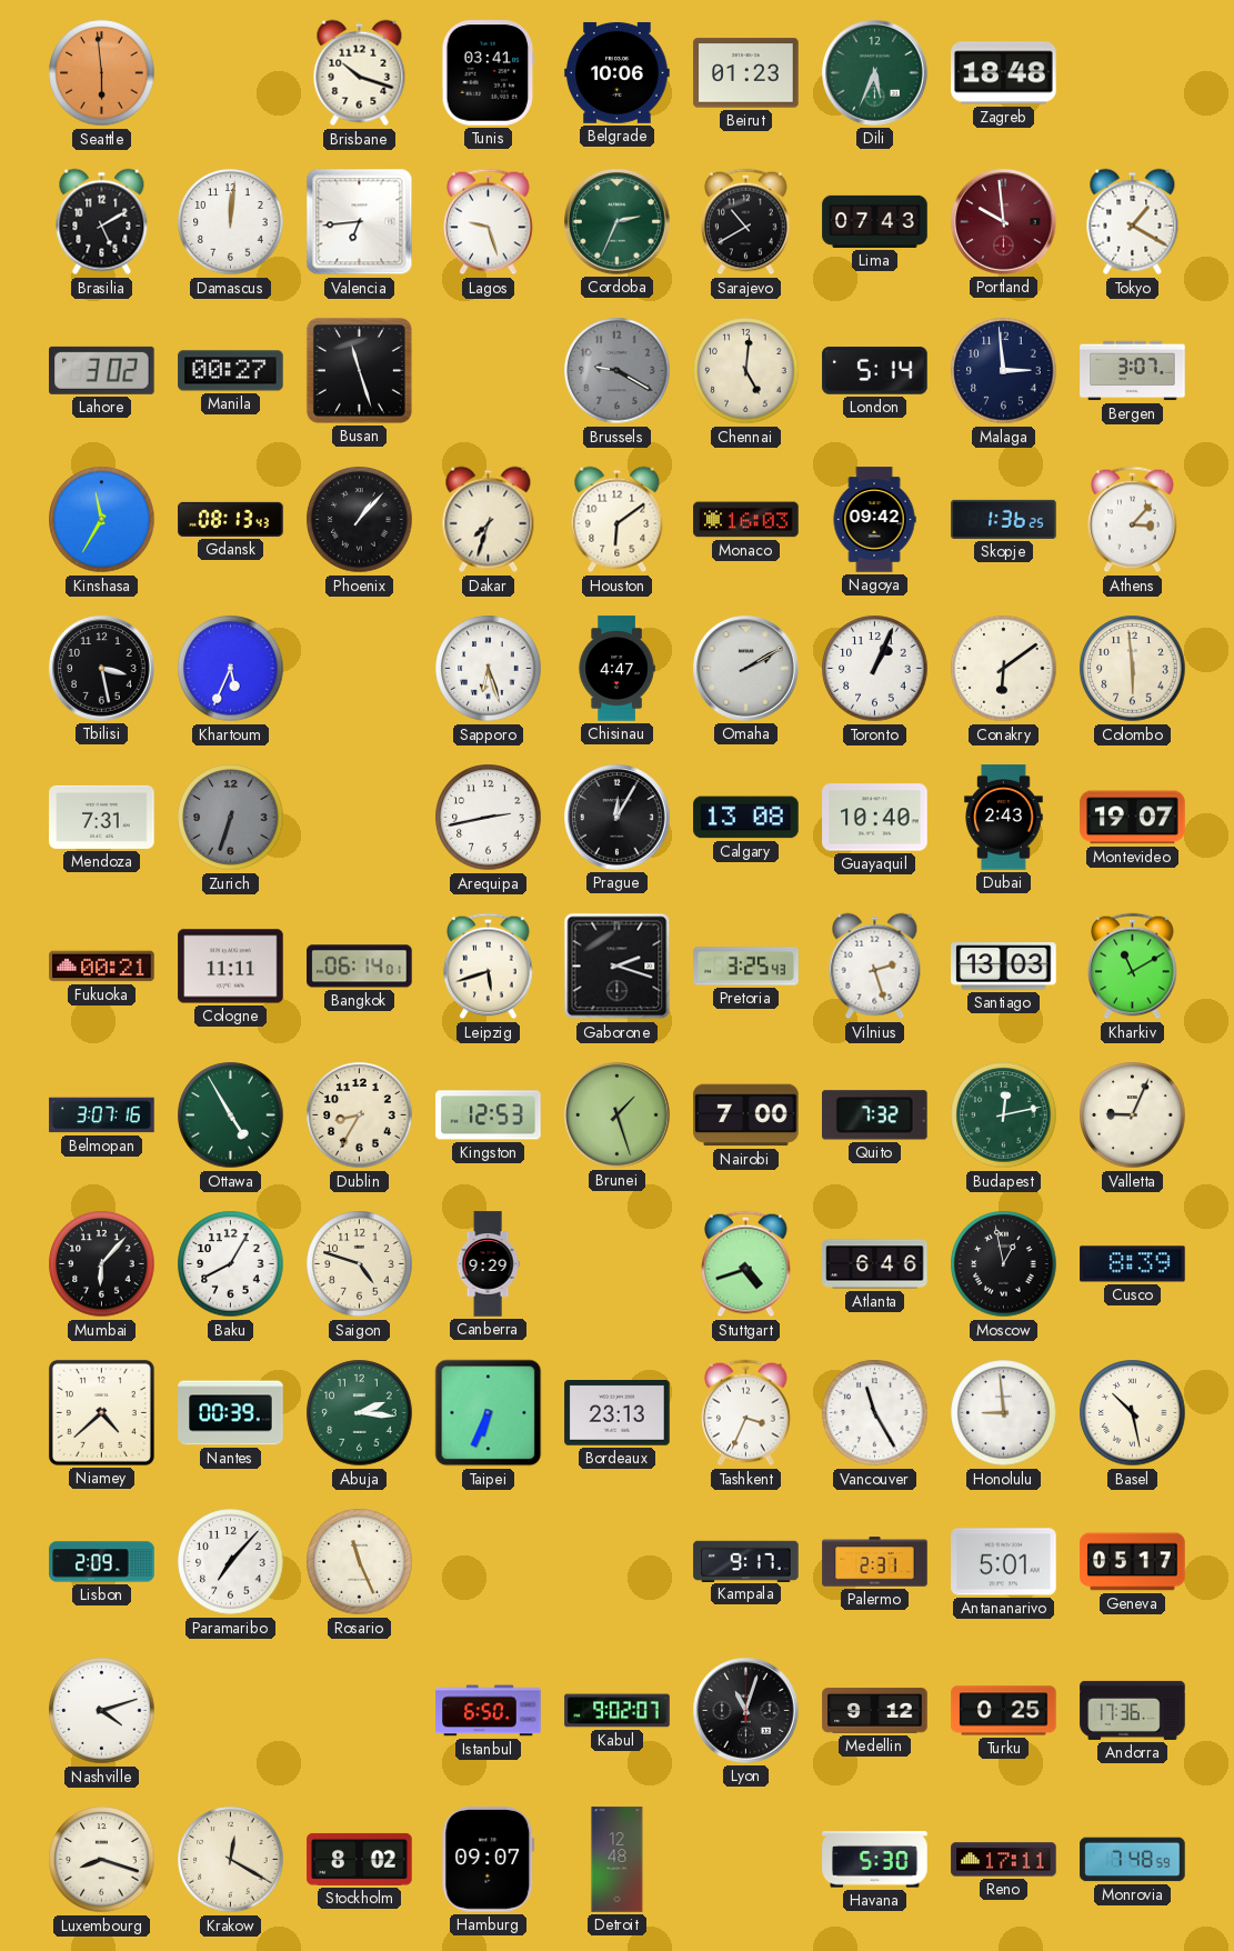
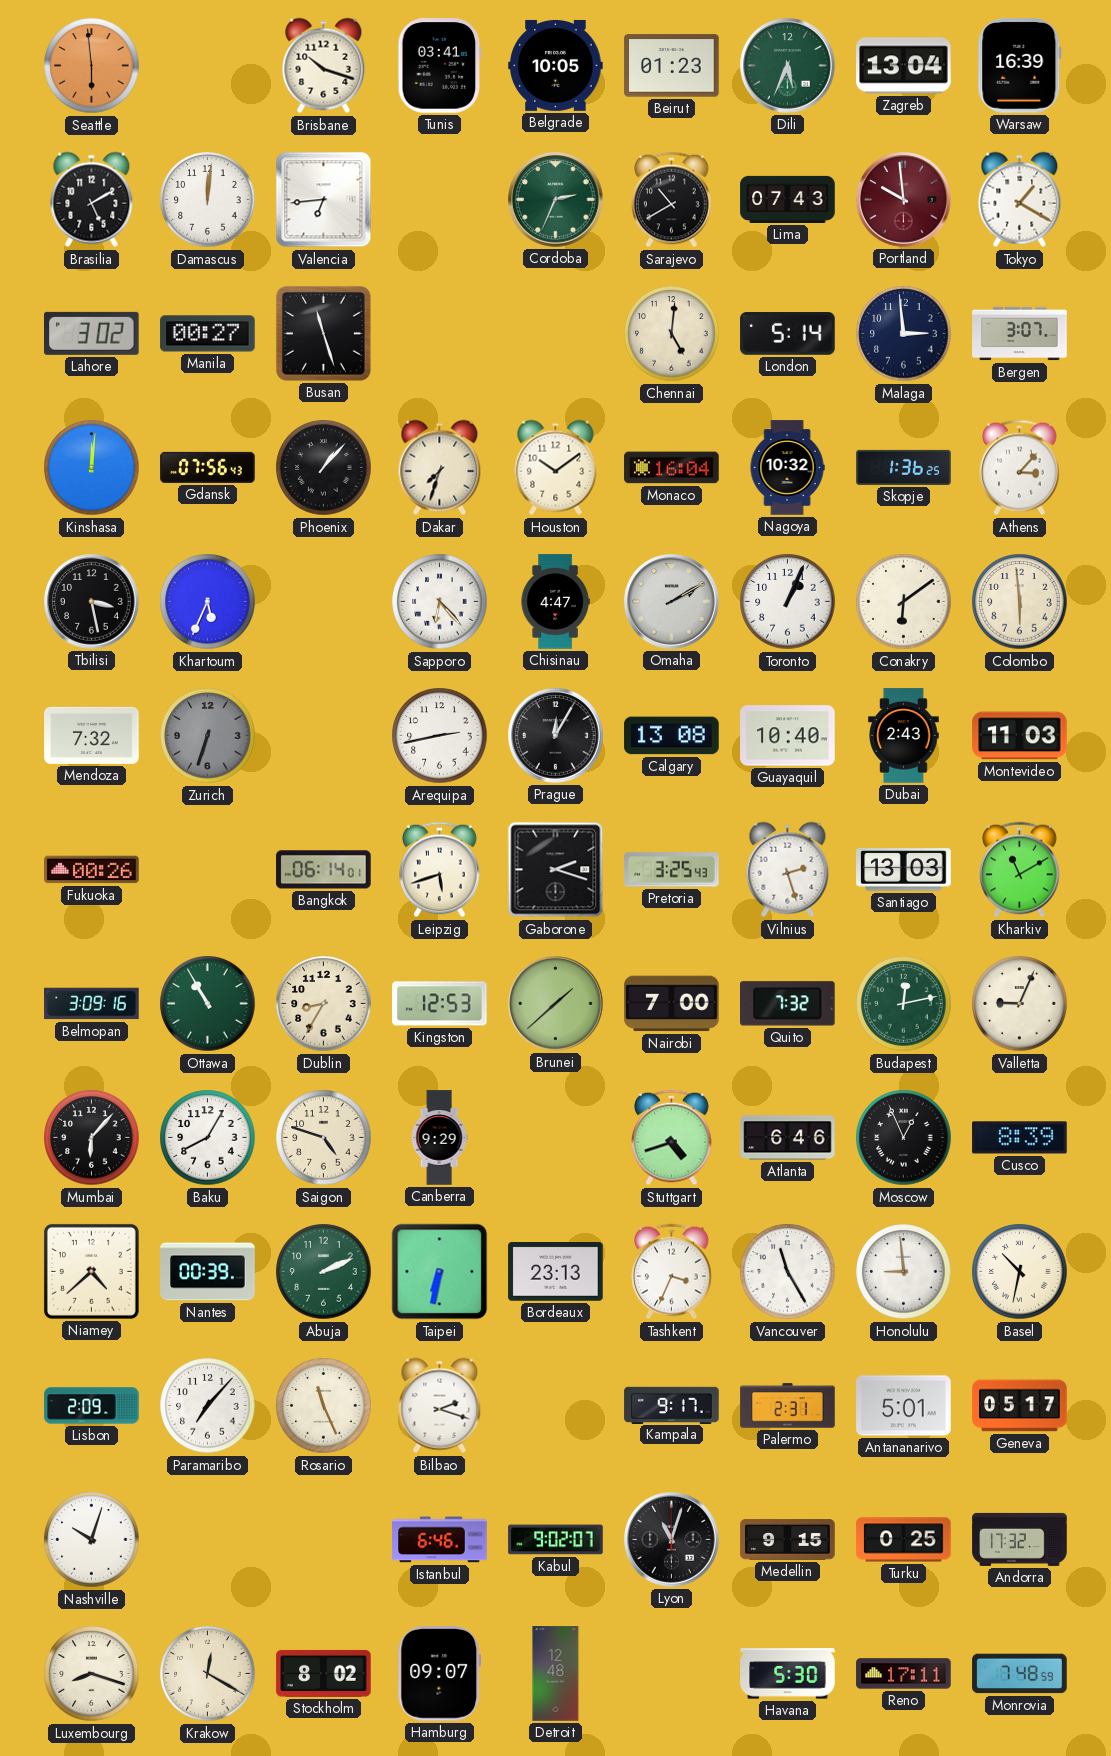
Belgrade: 10:06 -> 10:05
Zagreb: 18:48 -> 13:04
Warsaw: none -> 16:39
Lagos: 9:27 -> none
Brussels: 9:20 -> none
Kinshasa: 11:35 -> 12:01
Gdansk: 08:13 -> 07:56
Houston: 6:09 -> 10:09
Monaco: 16:03 -> 16:04
Nagoya: 09:42 -> 10:32
Sapporo: 6:27 -> 6:23
Mendoza: 7:31 -> 7:32
Montevideo: 19:07 -> 11:03
Fukuoka: 00:21 -> 00:26
Cologne: 11:11 -> none
Belmopan: 3:07 -> 3:09
Ottawa: 4:55 -> 10:55
Brunei: 1:27 -> 1:38
Moscow: 12:58 -> 12:56
Abuja: 2:16 -> 2:11
Taipei: 6:34 -> 6:32
Basel: 10:28 -> 10:32
Bilbao: none -> 2:18
Nashville: 4:12 -> 10:03
Istanbul: 6:50 -> 6:46
Medellin: 9:12 -> 9:15
Andorra: 17:36 -> 17:32
